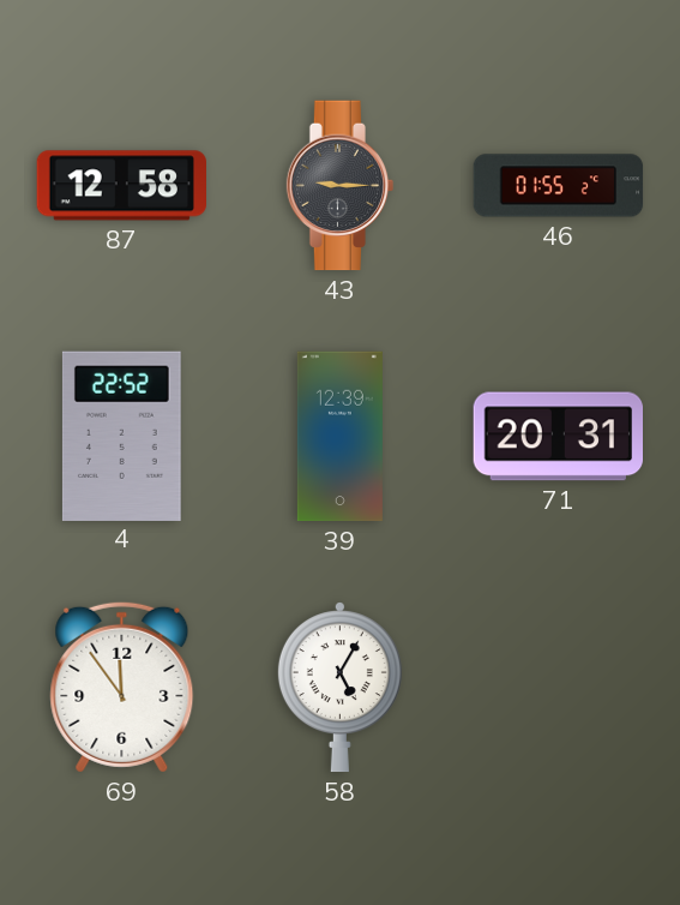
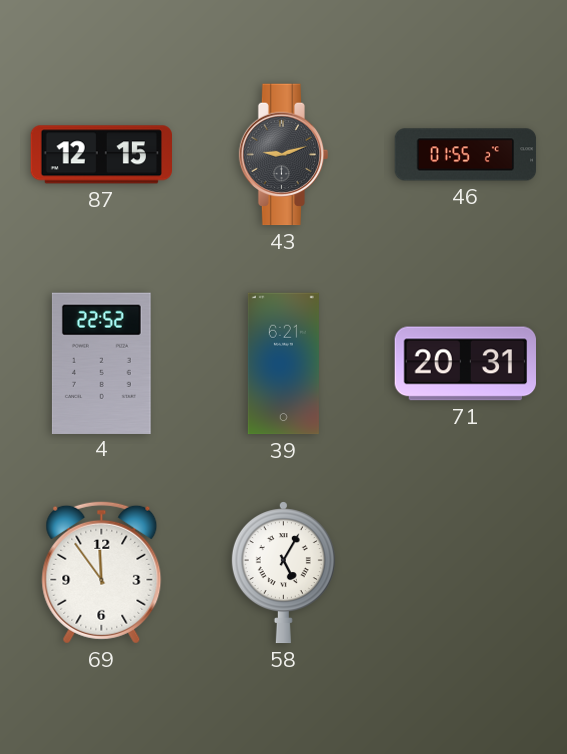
87: 12:58 -> 12:15
43: 9:15 -> 9:12
39: 12:39 -> 6:21
